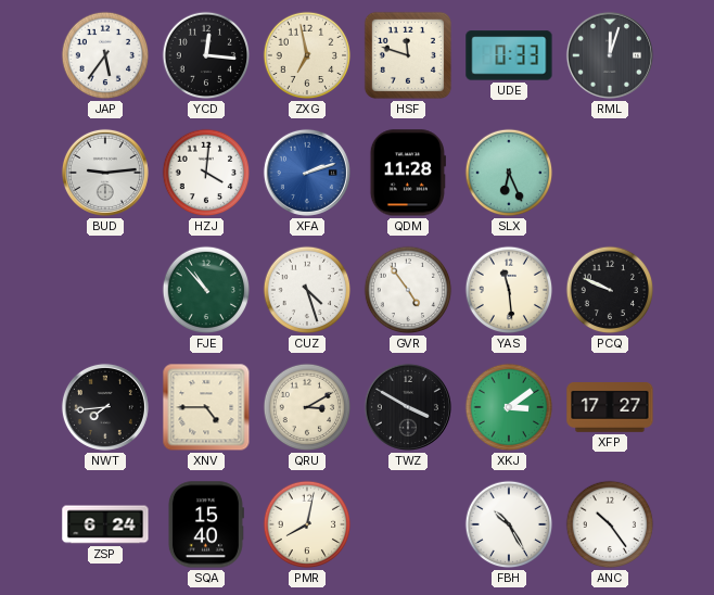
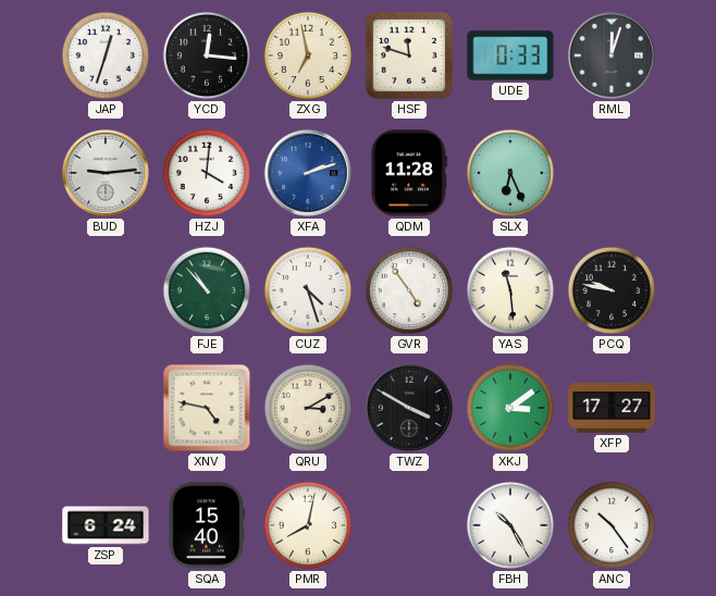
JAP: 5:36 -> 12:33
PCQ: 9:49 -> 9:47
NWT: 7:44 -> none
XNV: 4:45 -> 4:47
